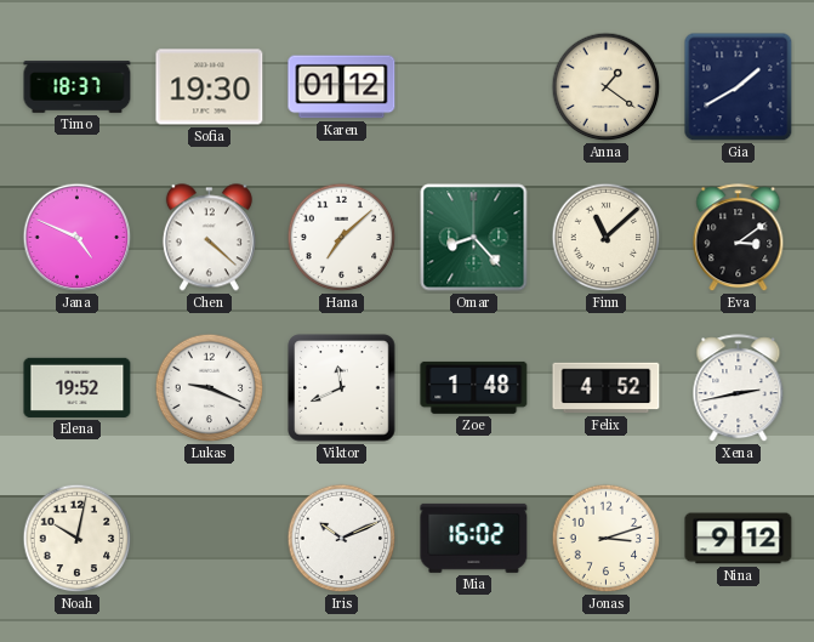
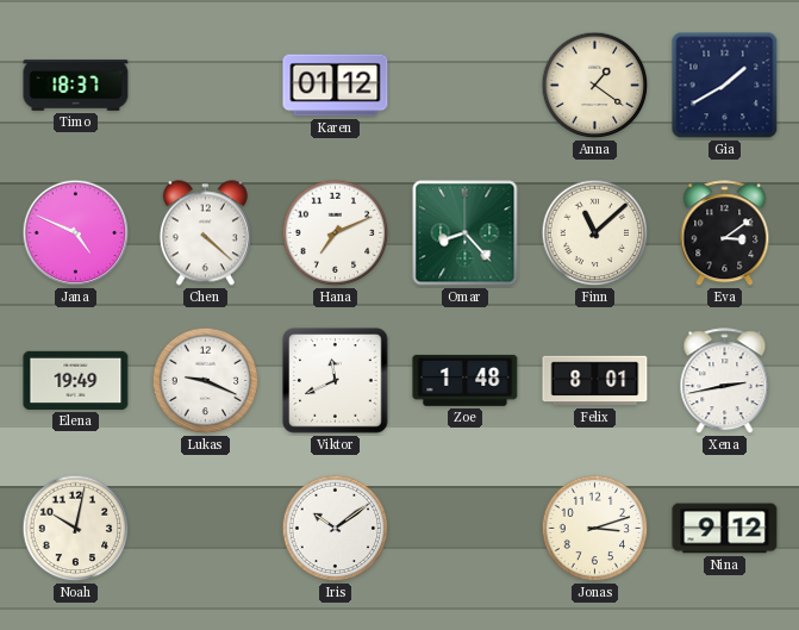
Sofia: 19:30 -> none
Hana: 7:08 -> 7:11
Elena: 19:52 -> 19:49
Felix: 4:52 -> 8:01
Iris: 10:11 -> 10:09
Mia: 16:02 -> none
